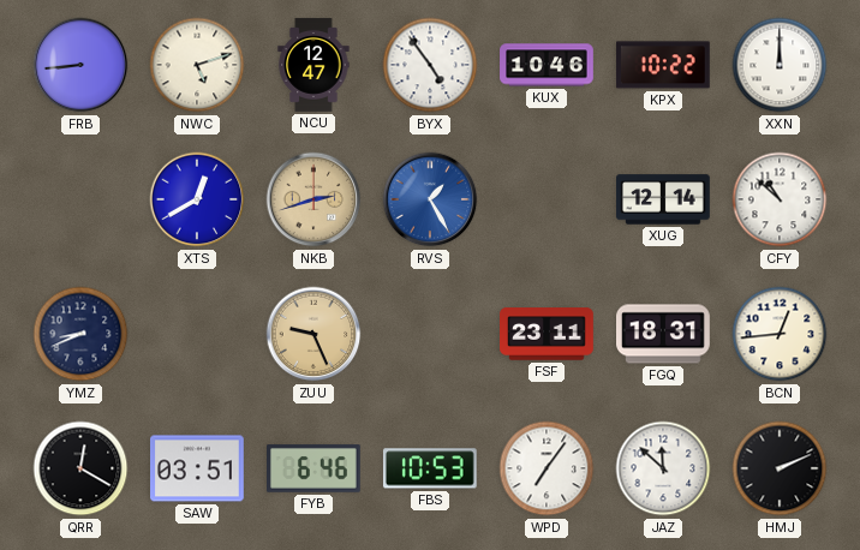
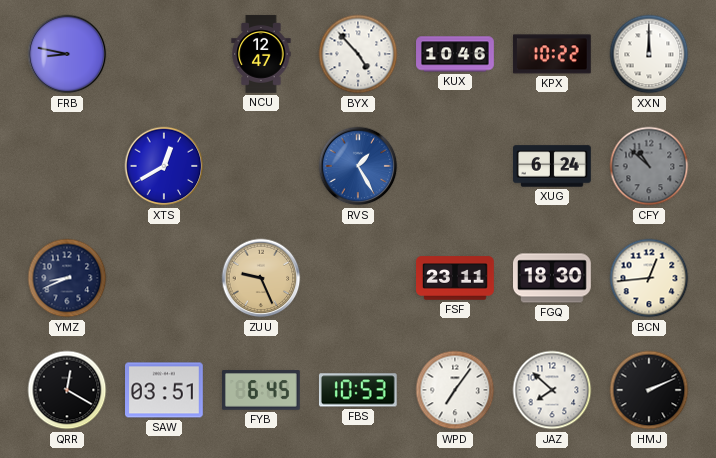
FRB: 8:44 -> 8:47
NWC: 5:12 -> none
BYX: 4:54 -> 4:53
NKB: 2:42 -> none
XUG: 12:14 -> 6:24
CFY dial: white -> grey
FGQ: 18:31 -> 18:30
FYB: 6:46 -> 6:45
JAZ: 11:52 -> 7:52
